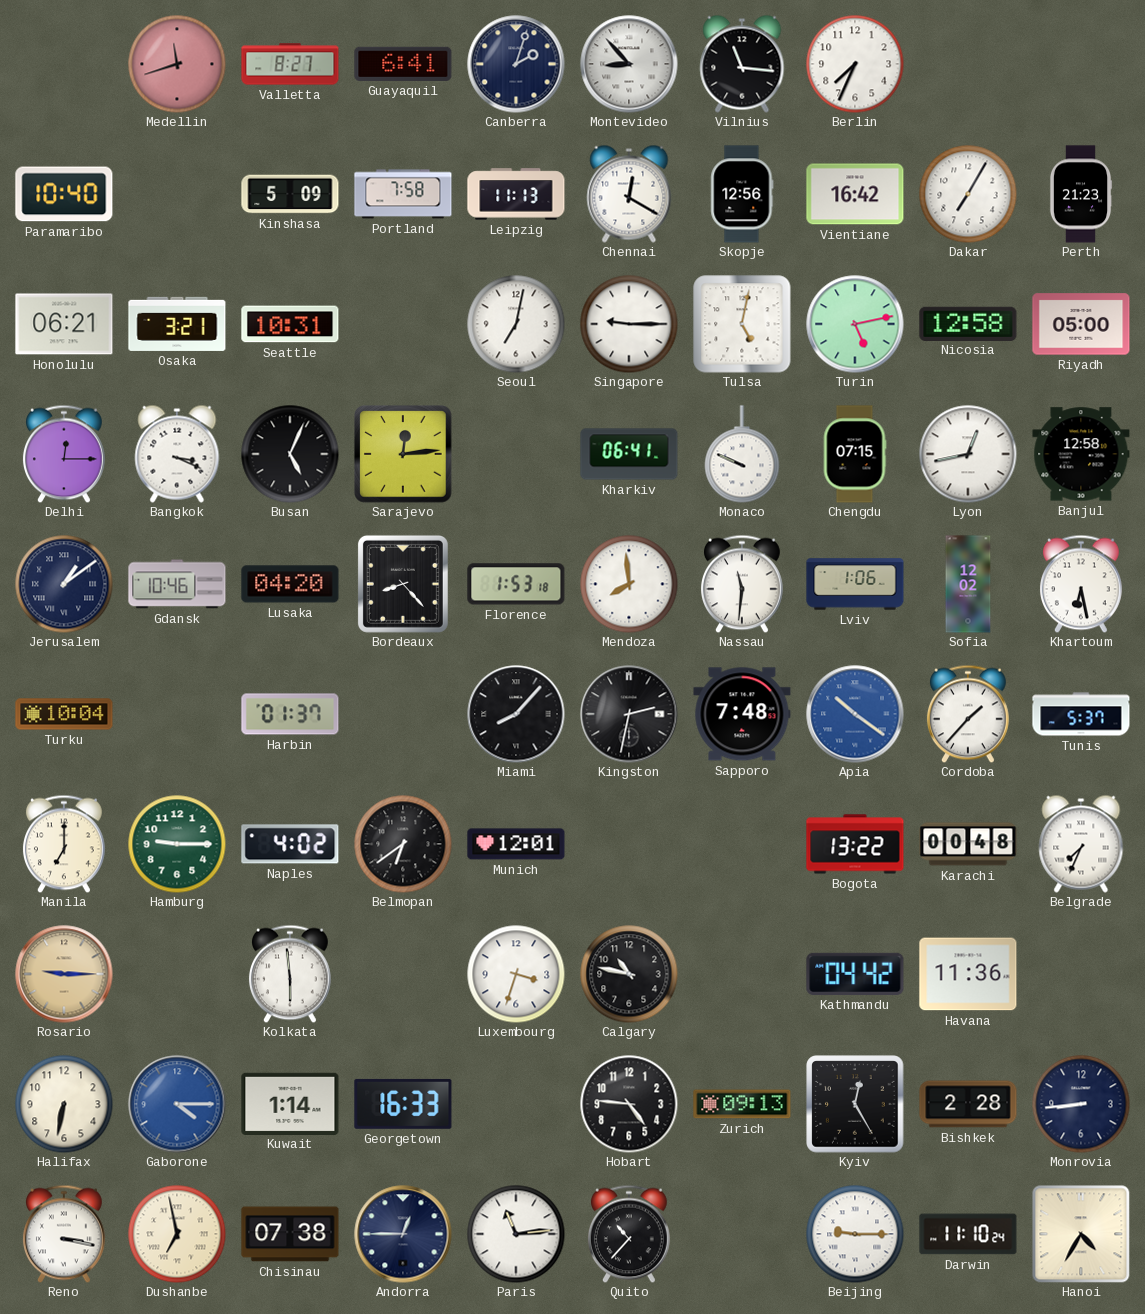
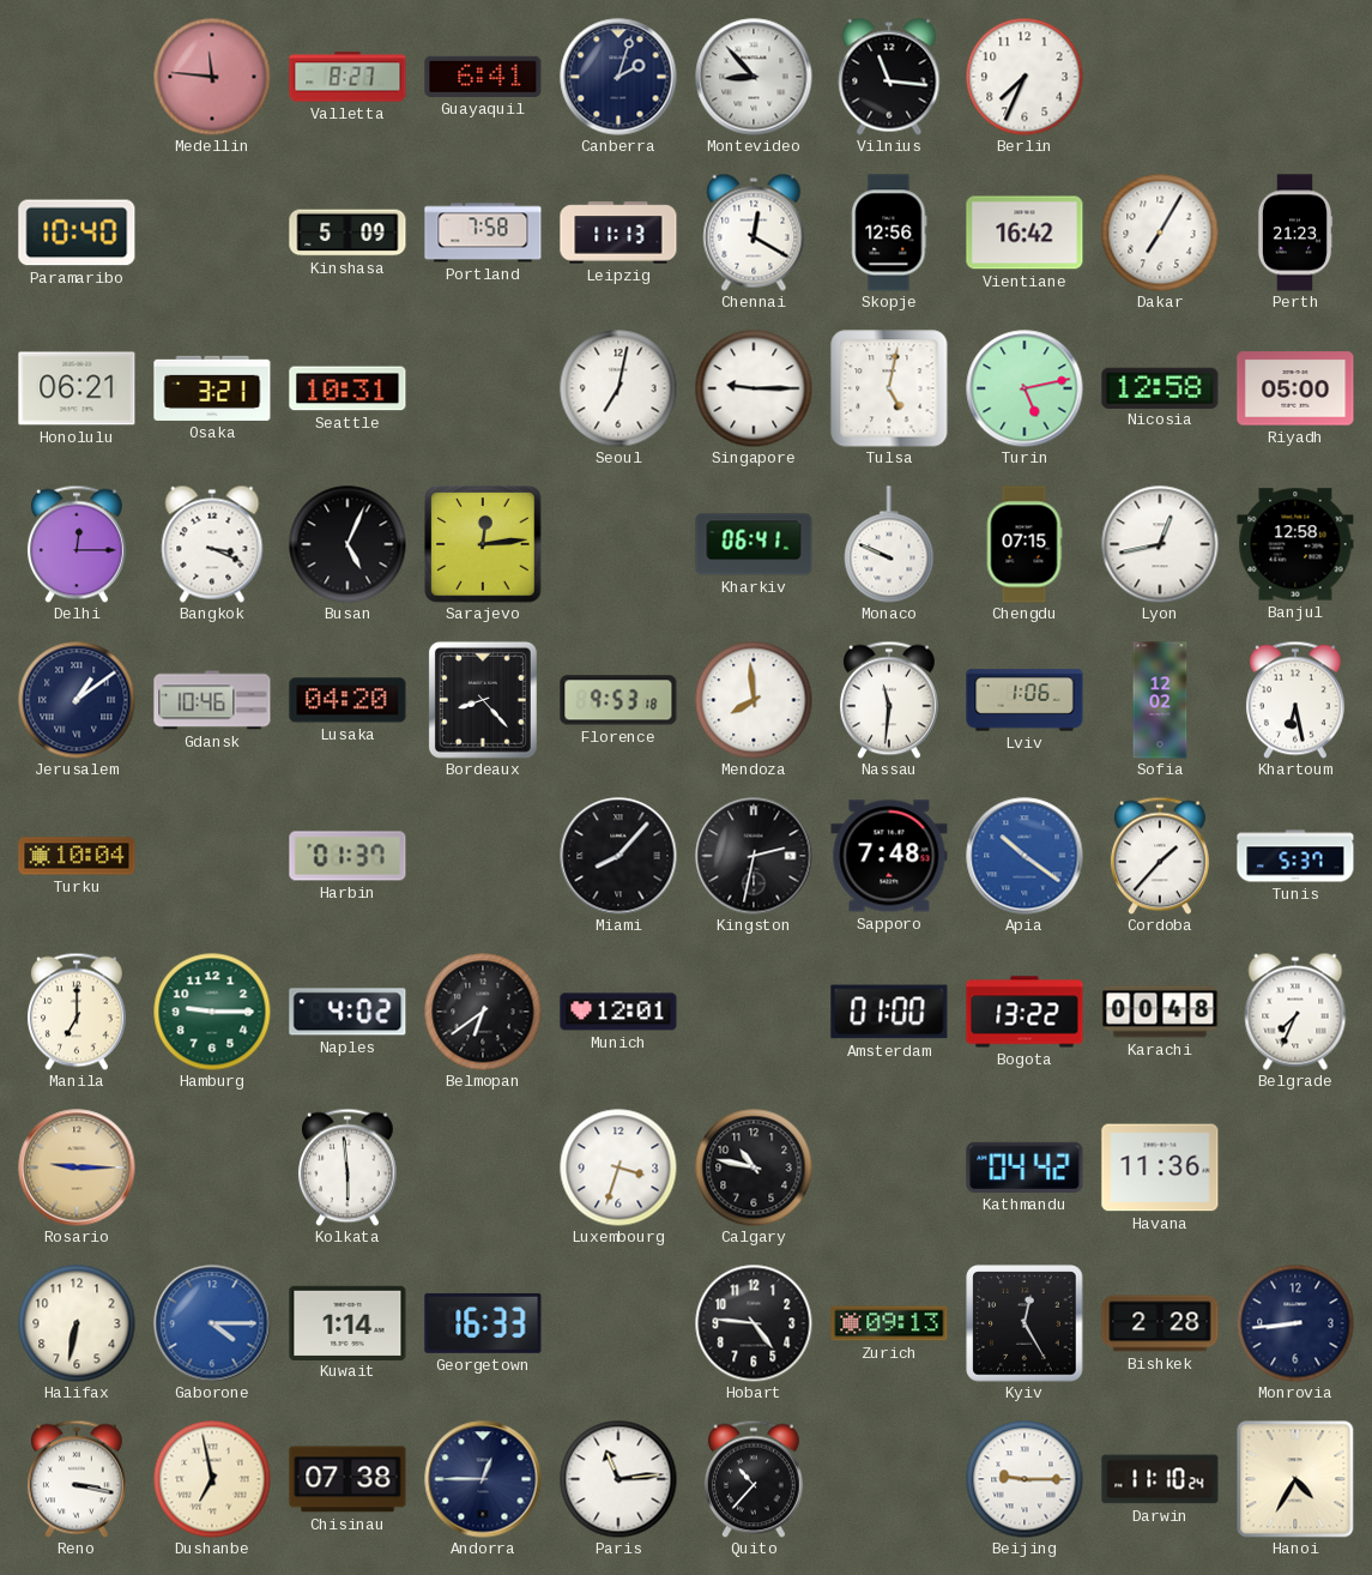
Medellin: 11:42 -> 11:46
Florence: 1:53 -> 9:53
Amsterdam: none -> 01:00
